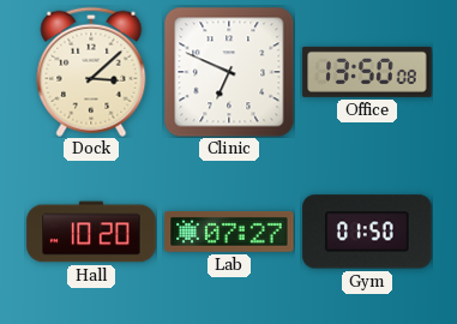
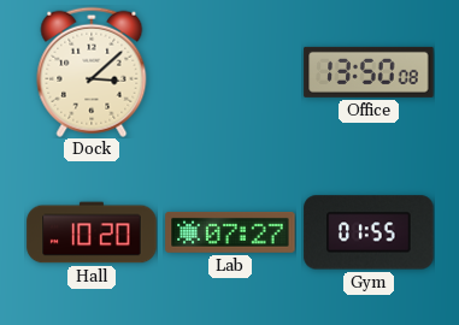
Clinic: 6:49 -> none
Gym: 01:50 -> 01:55
